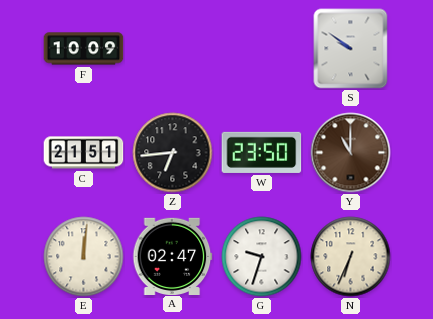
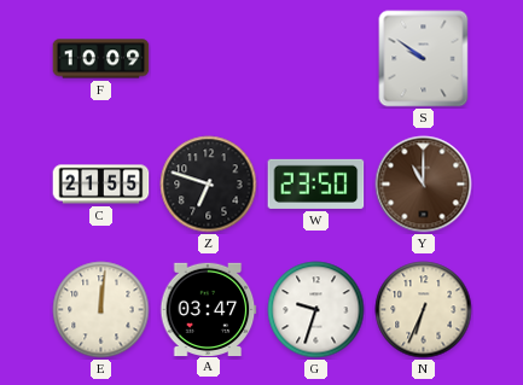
C: 21:51 -> 21:55
Z: 6:44 -> 6:48
A: 02:47 -> 03:47
